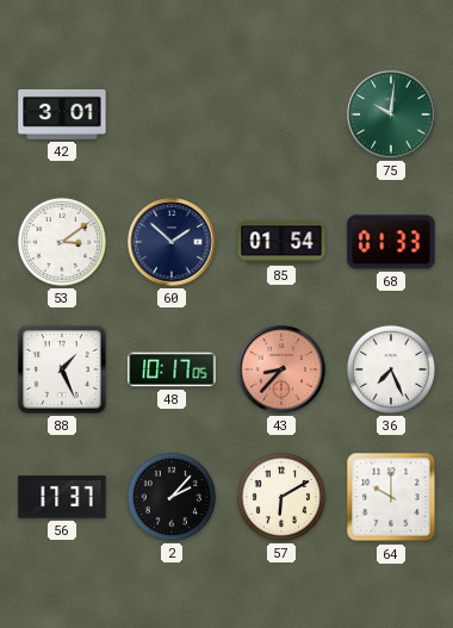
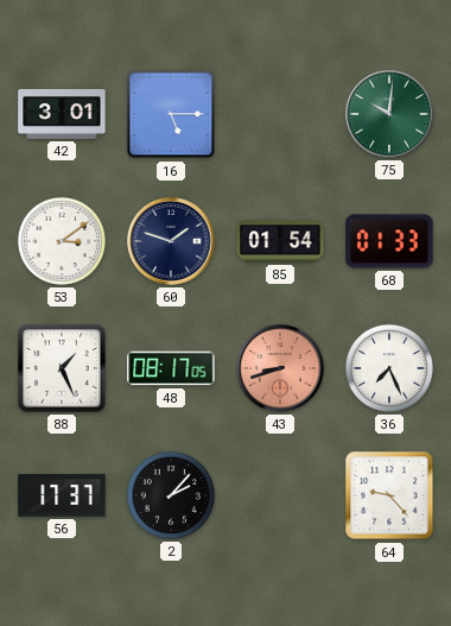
16: none -> 5:15
60: 1:52 -> 1:48
48: 10:17 -> 08:17
43: 8:37 -> 8:42
57: 6:10 -> none
64: 10:00 -> 9:23
